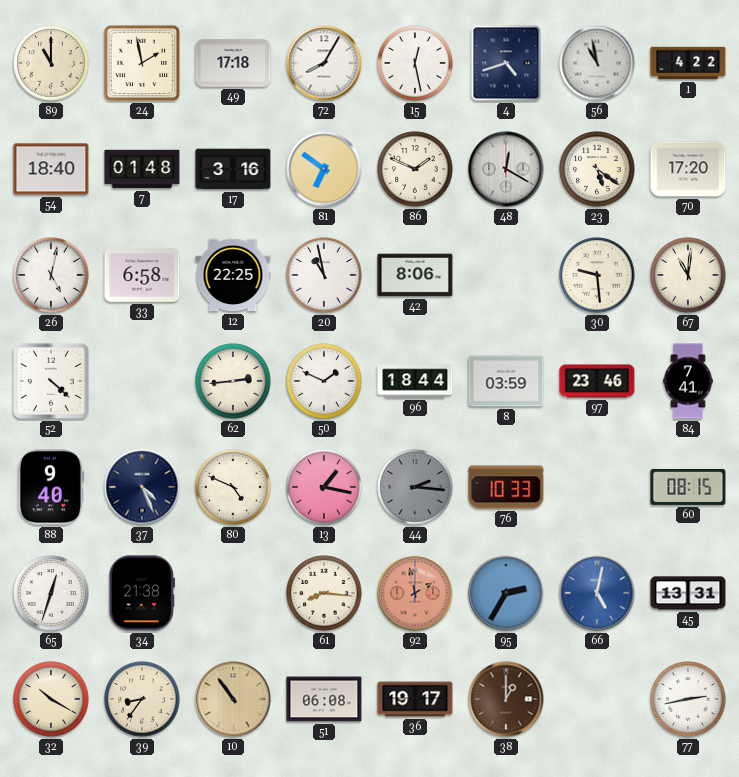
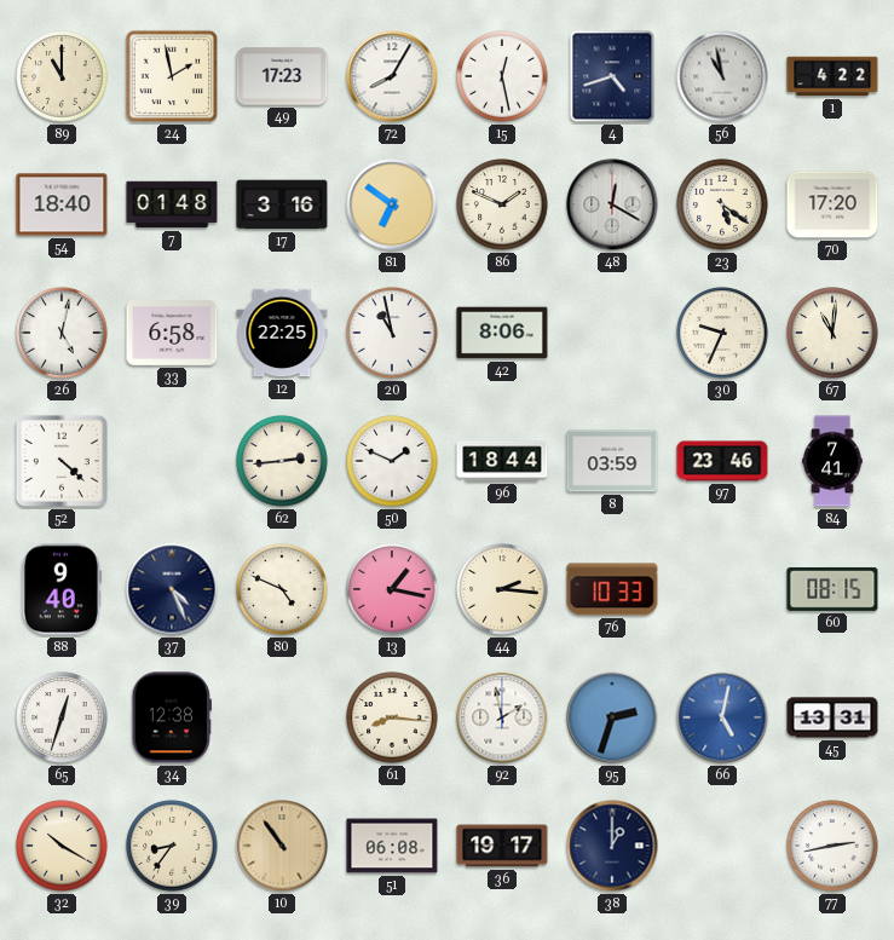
49: 17:18 -> 17:23
30: 9:29 -> 9:34
44 dial: grey -> cream
34: 21:38 -> 12:38
92 dial: salmon -> white
95: 2:35 -> 2:33
38 dial: brown -> navy
